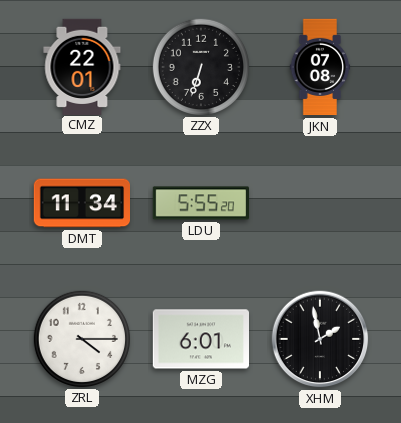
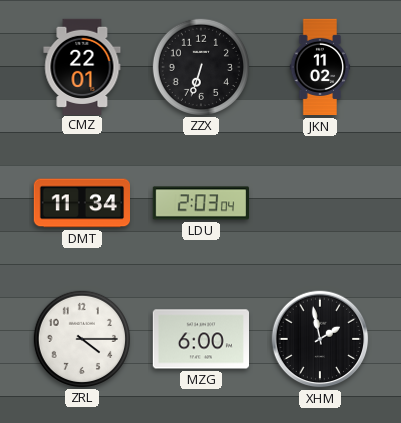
JKN: 07:08 -> 11:02
LDU: 5:55 -> 2:03
MZG: 6:01 -> 6:00
